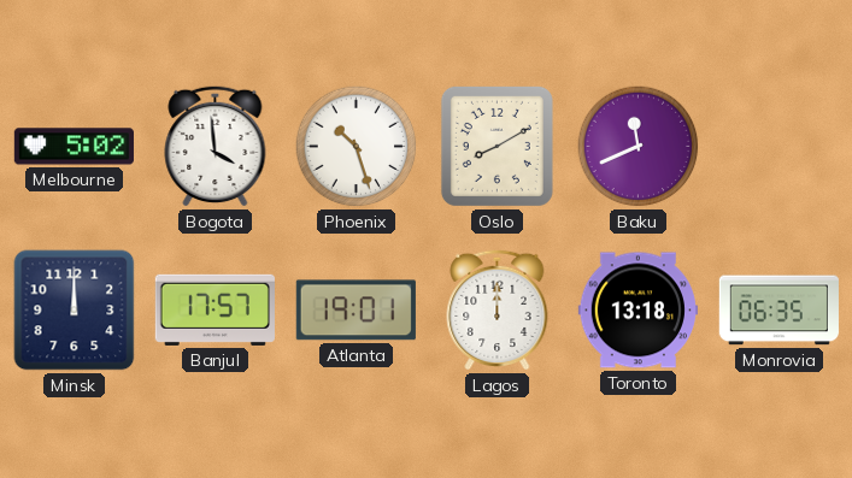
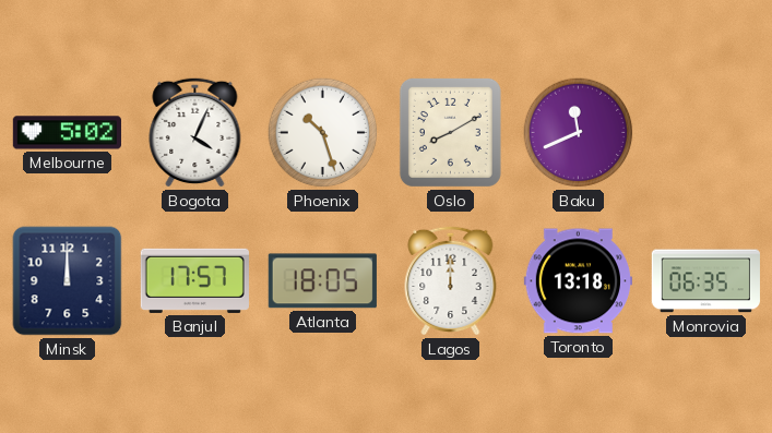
Bogota: 3:59 -> 4:04
Atlanta: 19:01 -> 18:05
